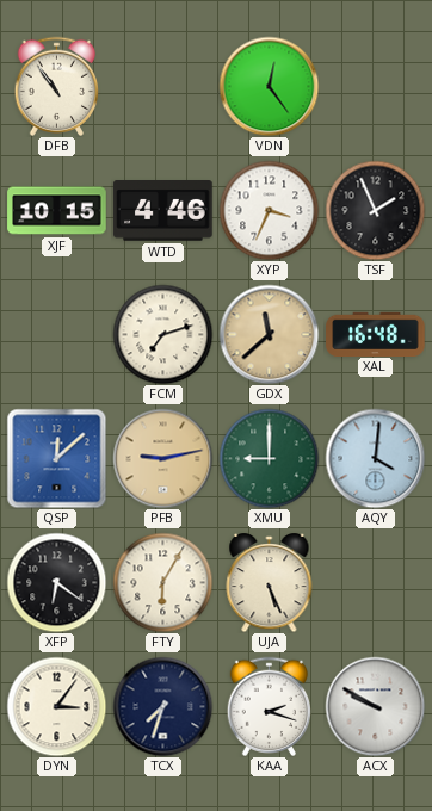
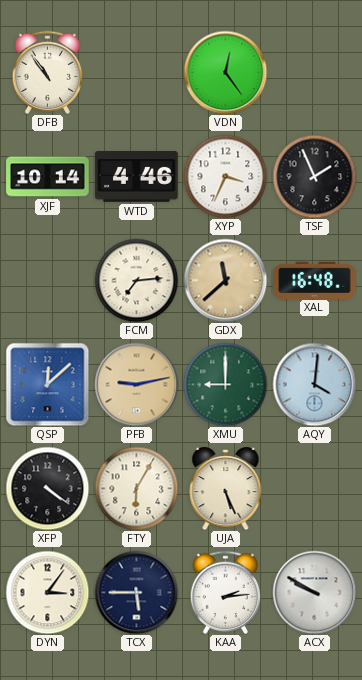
XJF: 10:15 -> 10:14
FCM: 7:12 -> 7:14
XFP: 6:21 -> 4:21
TCX: 7:33 -> 5:45
KAA: 2:18 -> 2:14
